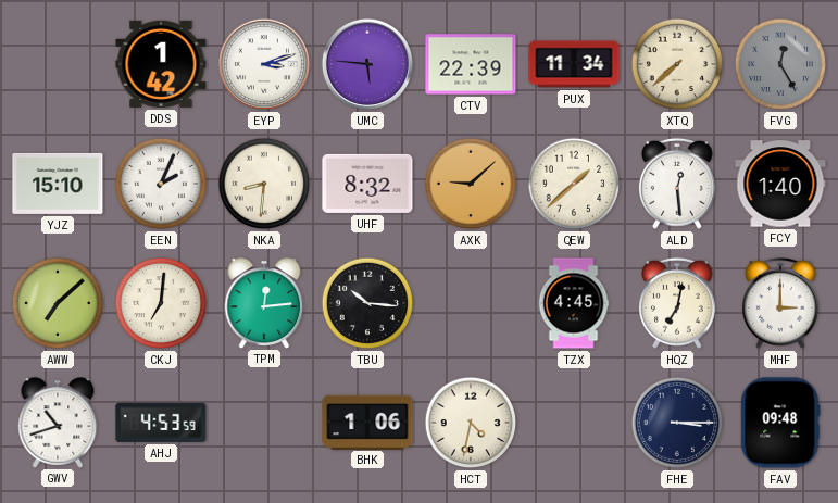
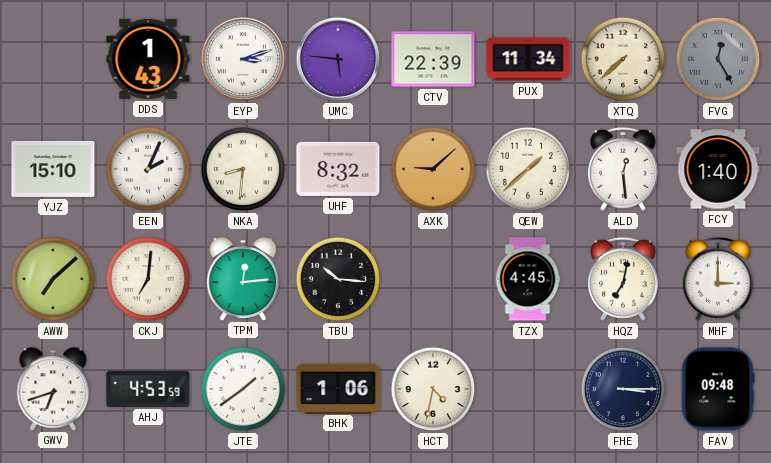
DDS: 1:42 -> 1:43
GWV: 10:42 -> 6:42
JTE: none -> 1:39
